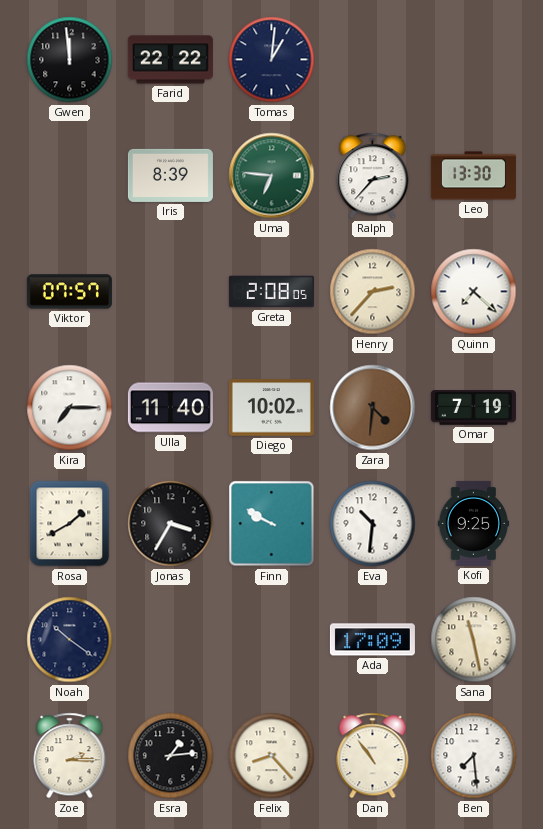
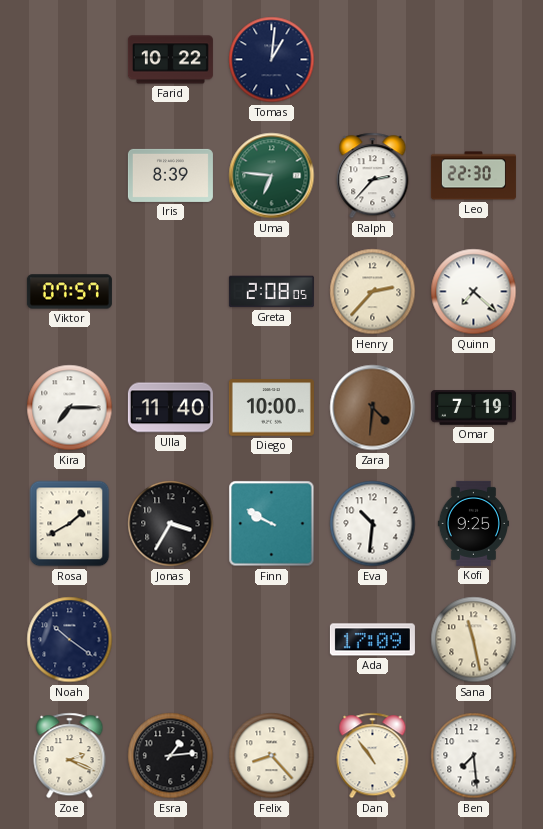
Gwen: 11:59 -> none
Farid: 22:22 -> 10:22
Leo: 13:30 -> 22:30
Diego: 10:02 -> 10:00
Zoe: 2:15 -> 2:19
